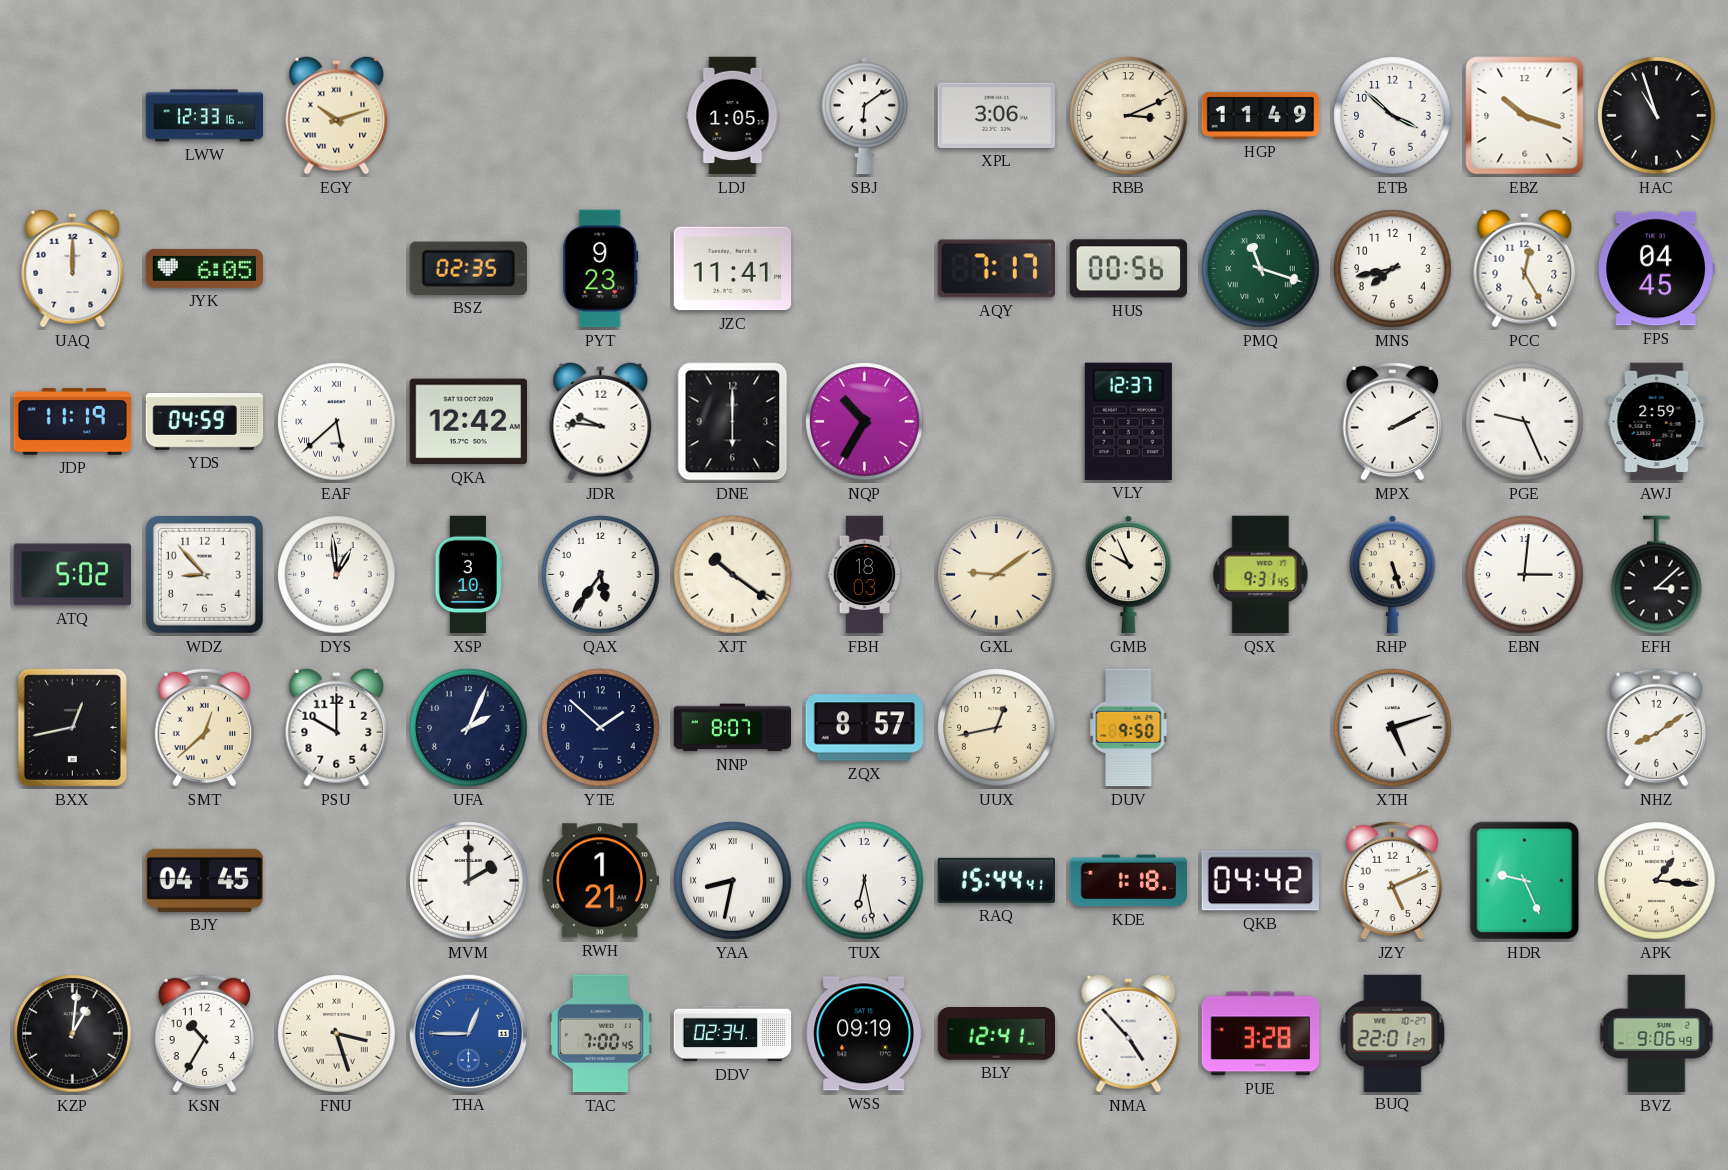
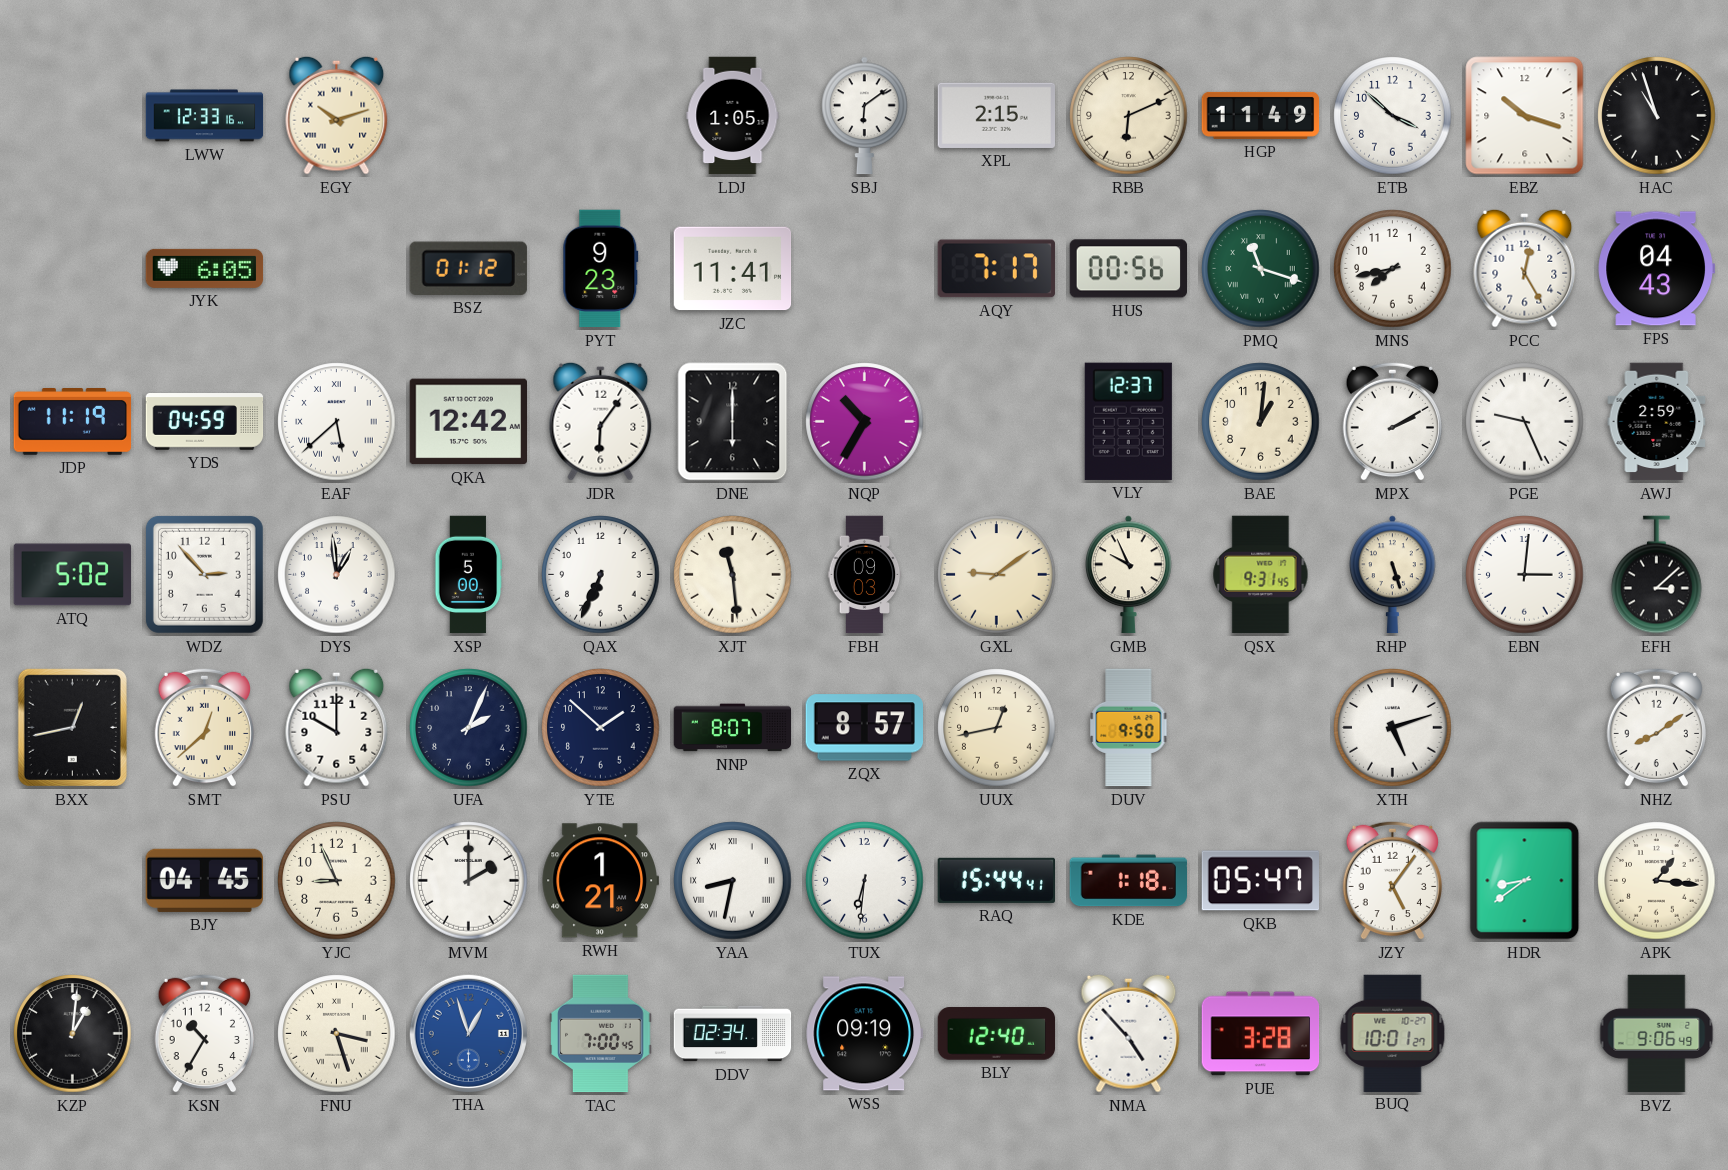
XPL: 3:06 -> 2:15
RBB: 3:11 -> 6:11
UAQ: 12:00 -> none
BSZ: 02:35 -> 01:12
FPS: 04:45 -> 04:43
JDR: 9:46 -> 6:06
BAE: none -> 1:01
WDZ: 8:53 -> 2:53
XSP: 3:10 -> 5:00
QAX: 5:36 -> 6:34
XJT: 10:21 -> 11:29
FBH: 18:03 -> 09:03
YJC: none -> 8:56
TUX: 6:28 -> 6:31
QKB: 04:42 -> 05:47
JZY: 5:11 -> 5:06
HDR: 9:26 -> 8:39
THA: 12:45 -> 12:57
BLY: 12:41 -> 12:40
BUQ: 22:01 -> 10:01
